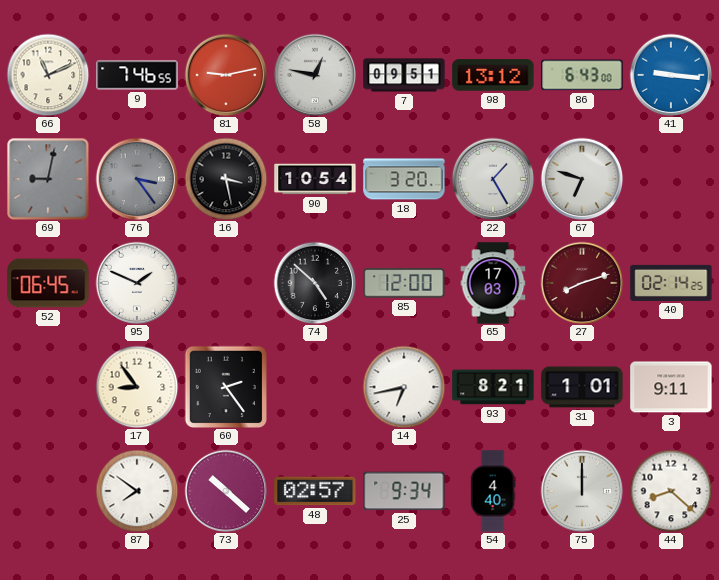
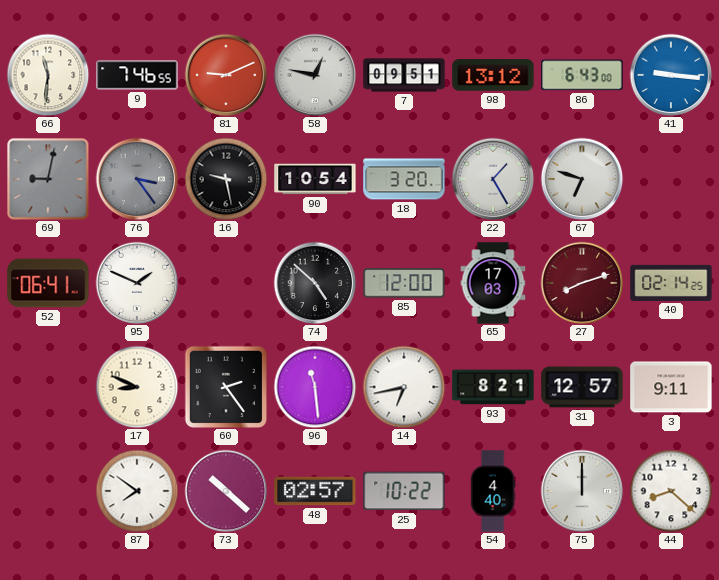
66: 11:11 -> 11:31
81: 9:13 -> 9:11
16: 3:28 -> 9:28
52: 06:45 -> 06:41
17: 8:54 -> 8:49
96: none -> 11:29
31: 1:01 -> 12:57
25: 9:34 -> 10:22
